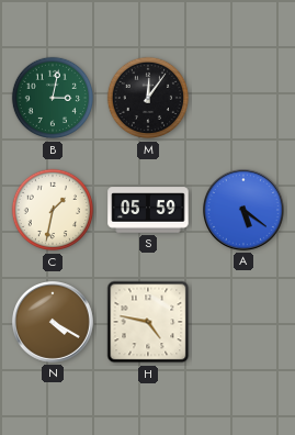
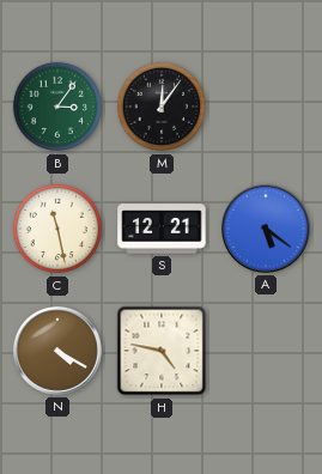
B: 3:02 -> 3:06
C: 1:32 -> 11:28
S: 05:59 -> 12:21
